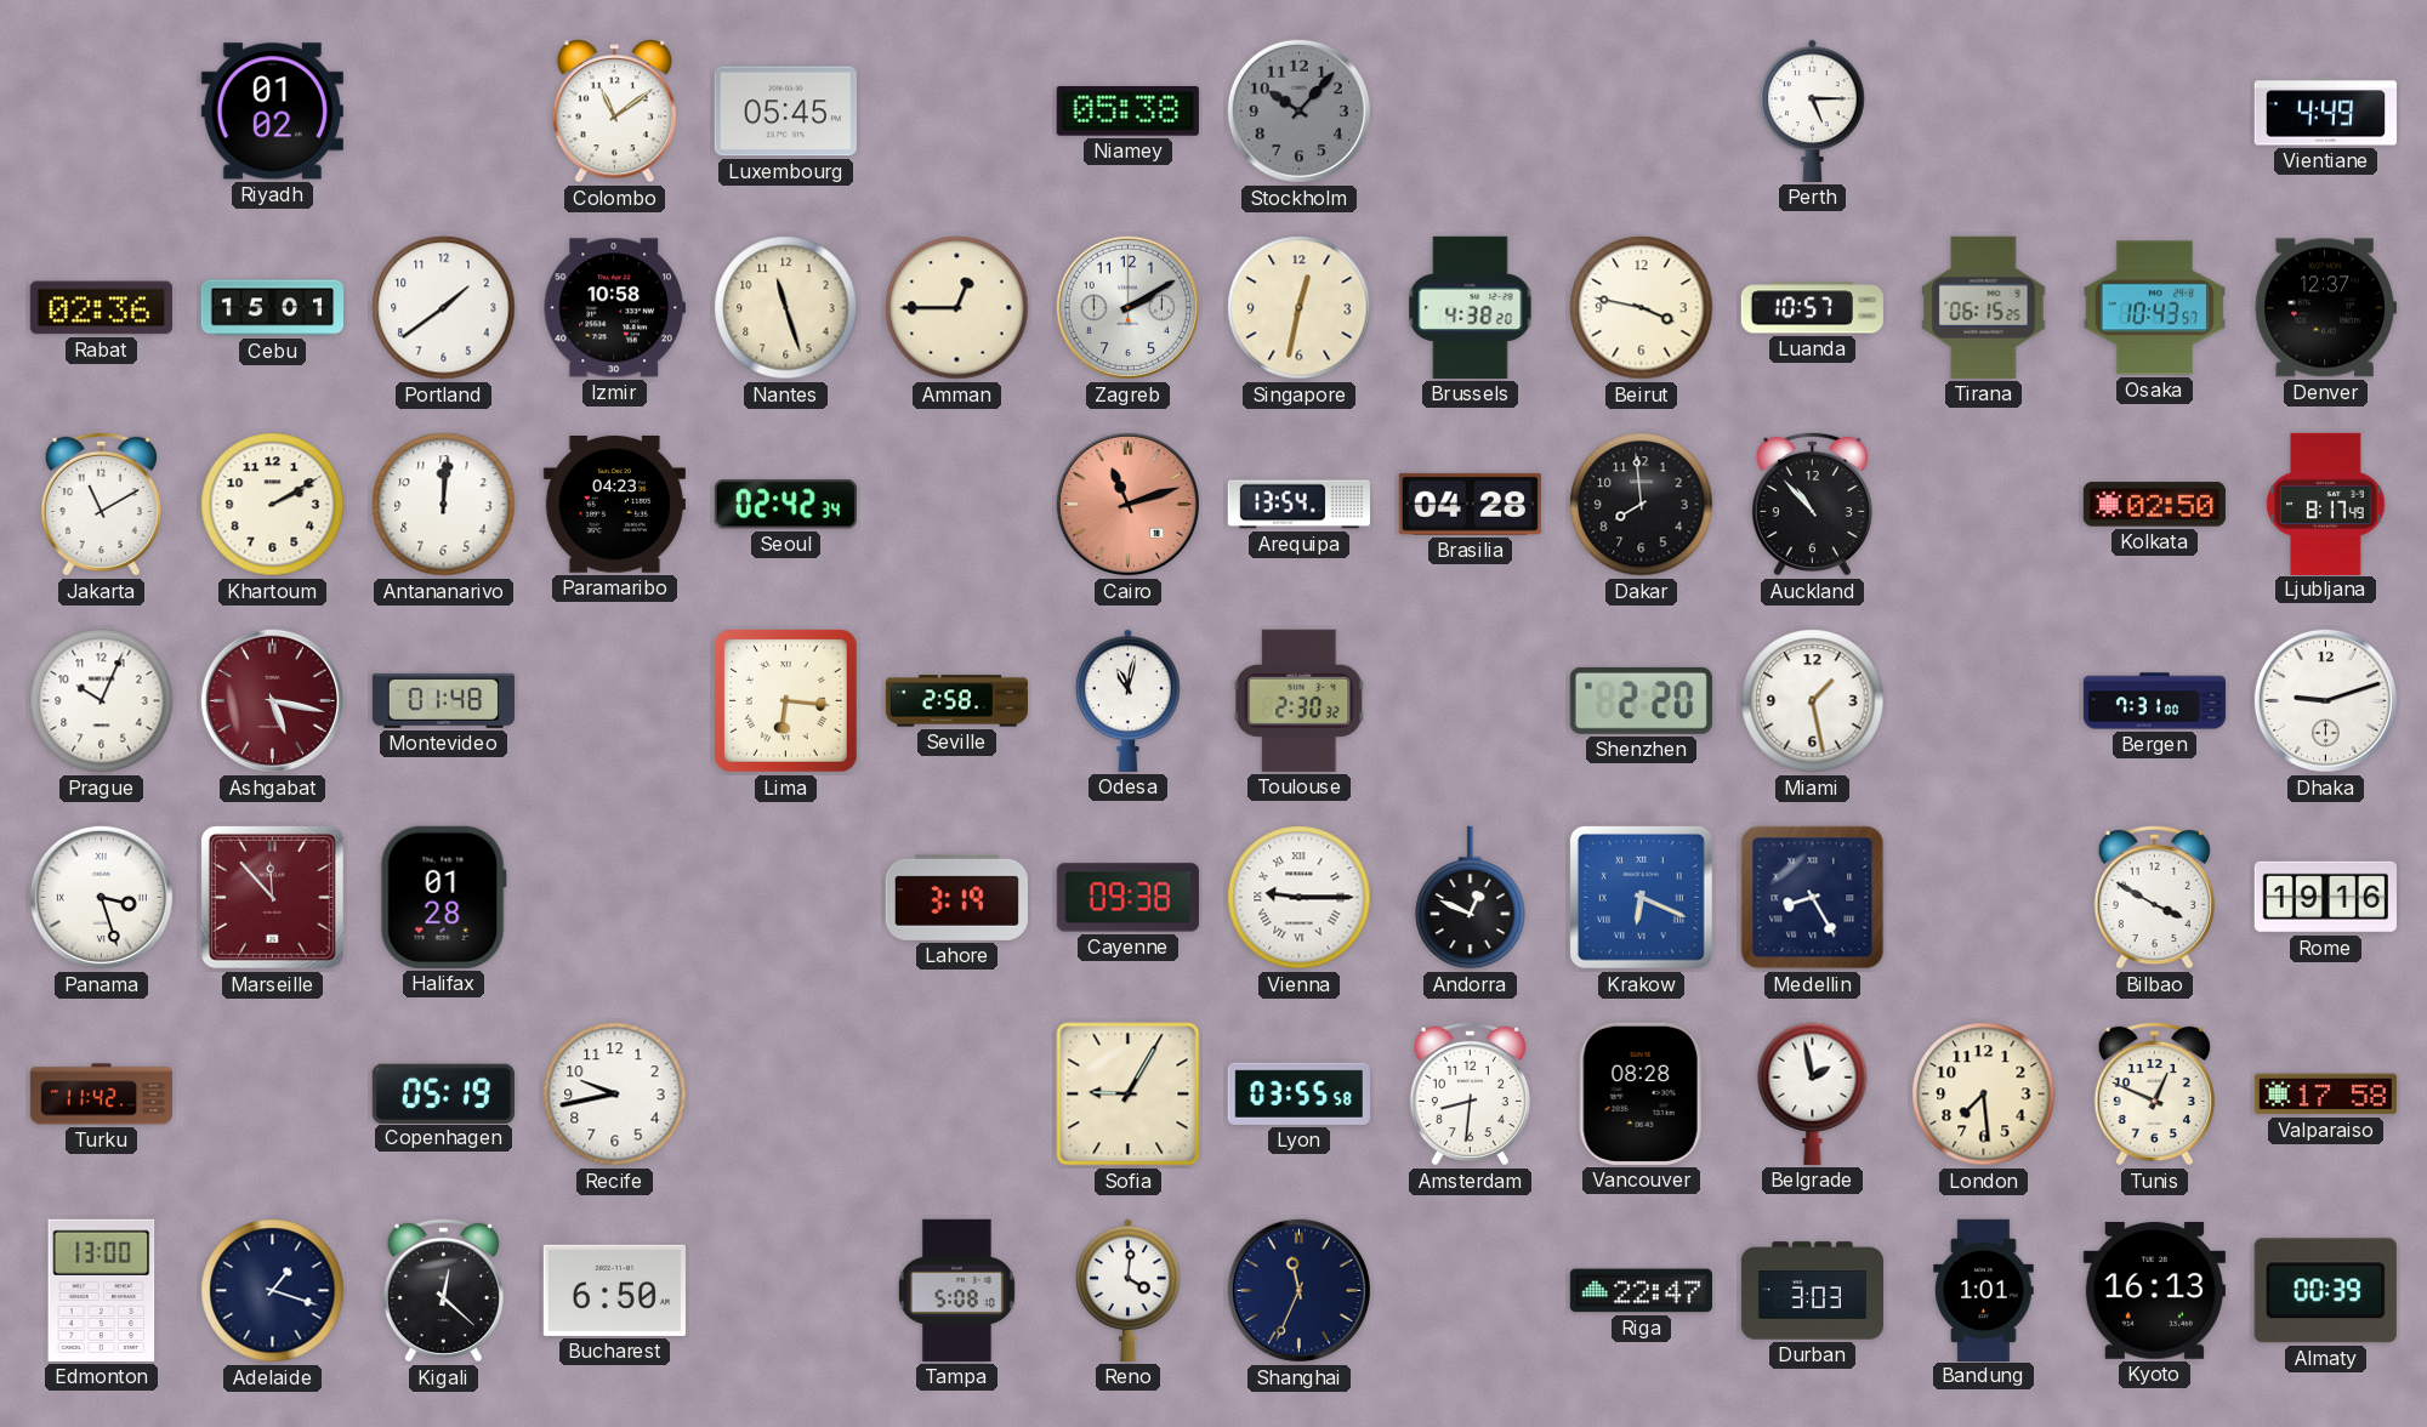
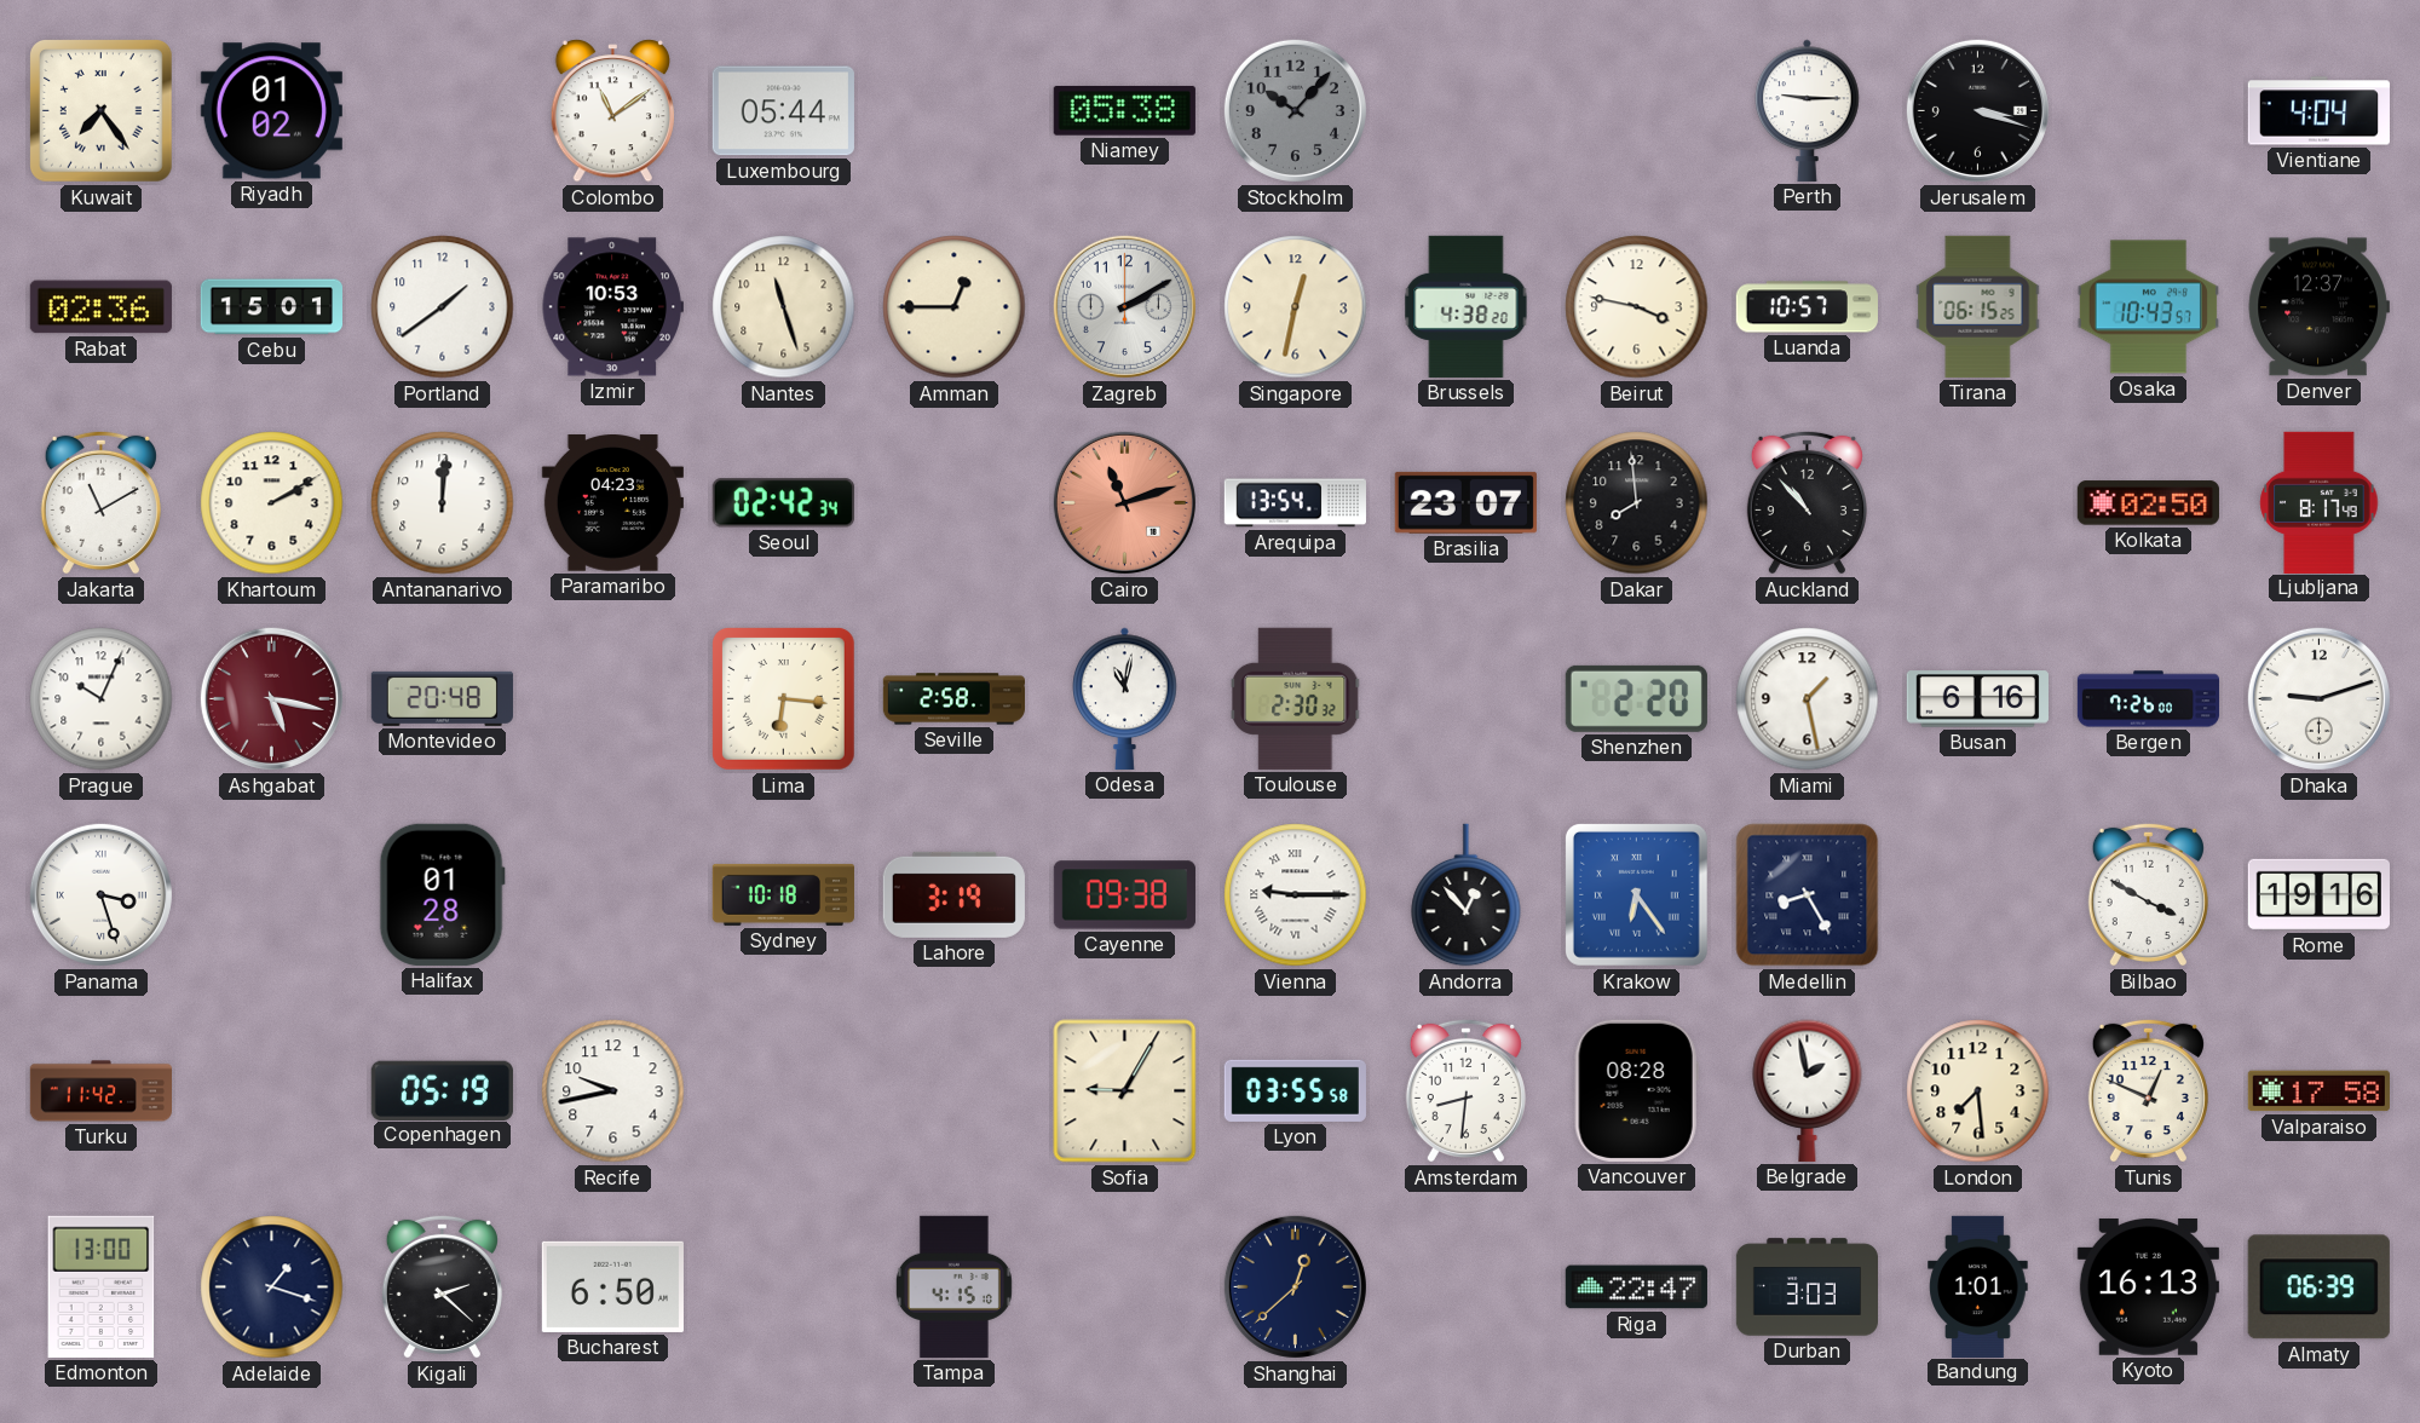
Kuwait: none -> 7:24
Luxembourg: 05:45 -> 05:44
Perth: 5:15 -> 9:15
Jerusalem: none -> 3:18
Vientiane: 4:49 -> 4:04
Izmir: 10:58 -> 10:53
Brasilia: 04:28 -> 23:07
Montevideo: 01:48 -> 20:48
Busan: none -> 6:16
Bergen: 7:31 -> 7:26
Marseille: 11:53 -> none
Sydney: none -> 10:18
Andorra: 12:49 -> 12:53
Krakow: 6:19 -> 6:24
Kigali: 12:22 -> 2:22
Tampa: 5:08 -> 4:15
Reno: 4:01 -> none
Shanghai: 11:34 -> 12:38
Almaty: 00:39 -> 06:39
